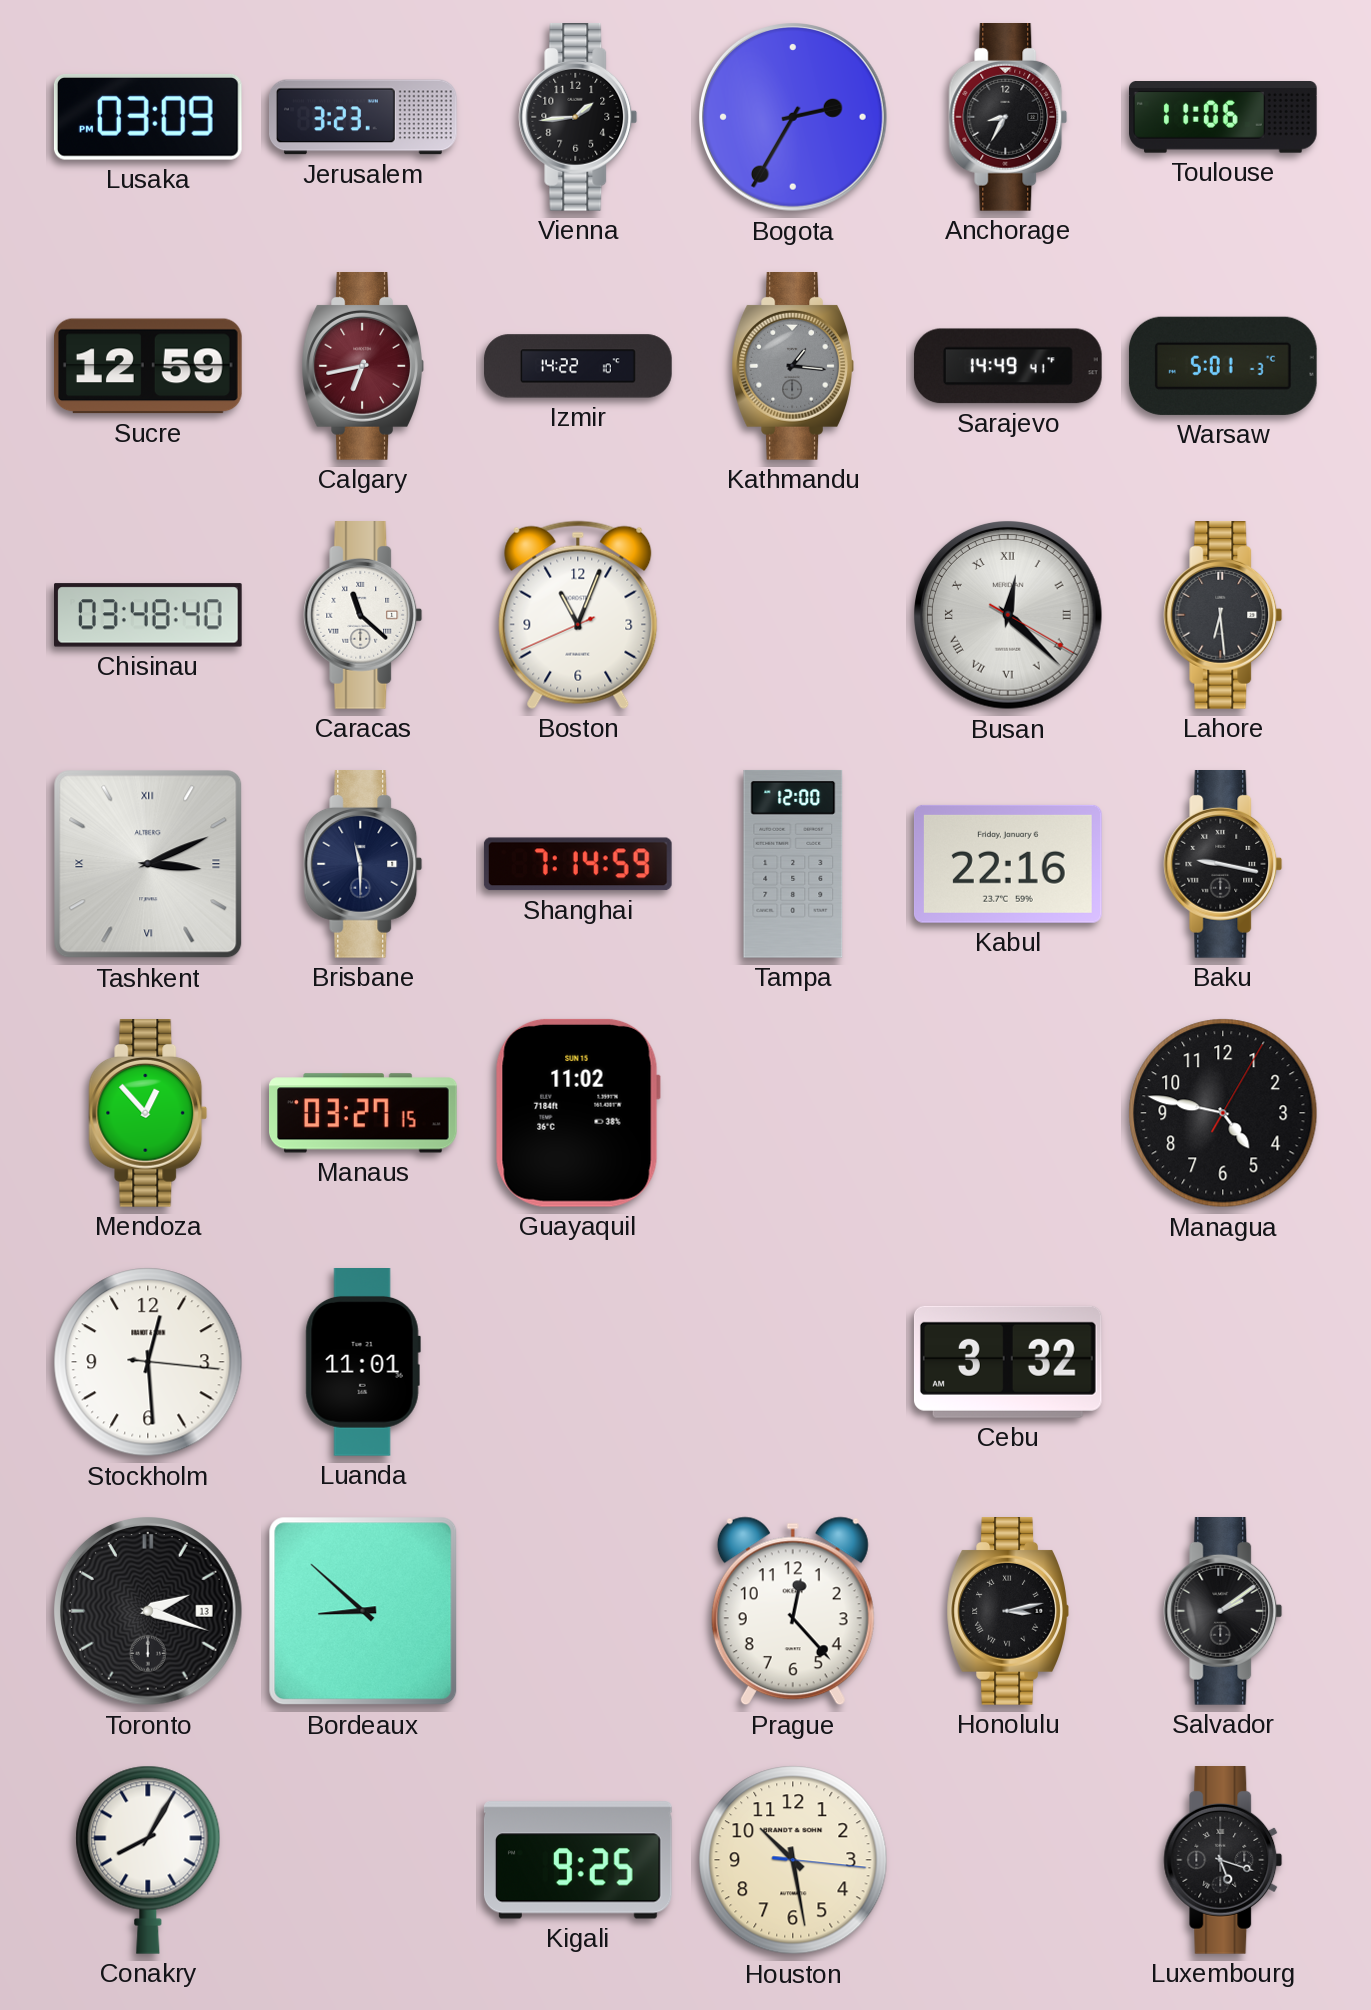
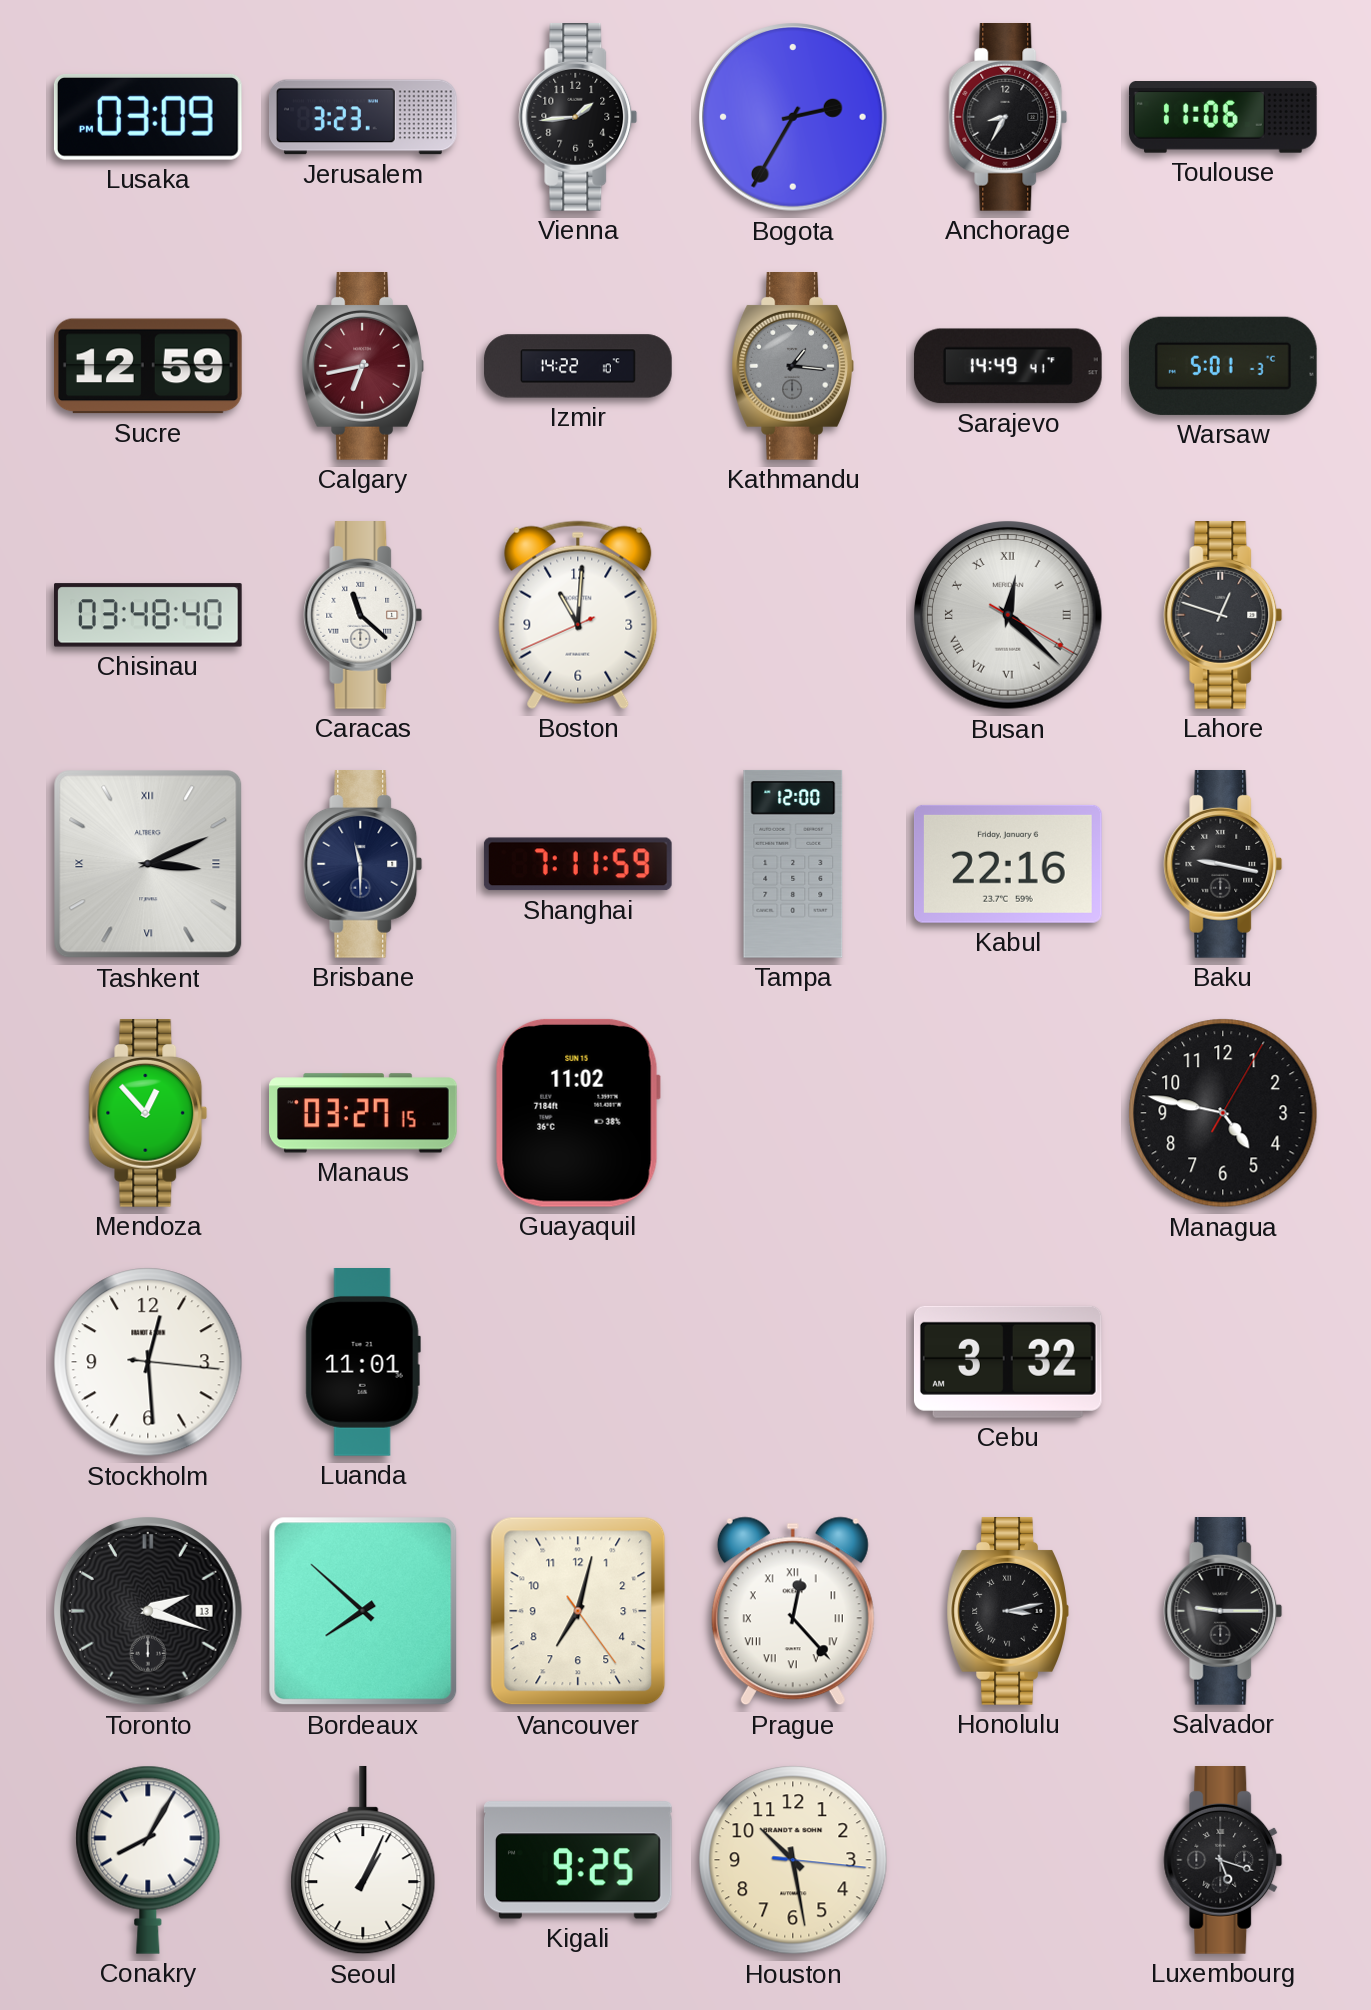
Boston: 11:03 -> 11:00
Lahore: 6:29 -> 12:48
Shanghai: 7:14 -> 7:11
Bordeaux: 8:52 -> 7:52
Vancouver: none -> 7:02
Prague numerals: Arabic -> Roman
Salvador: 2:09 -> 9:15
Seoul: none -> 1:04
